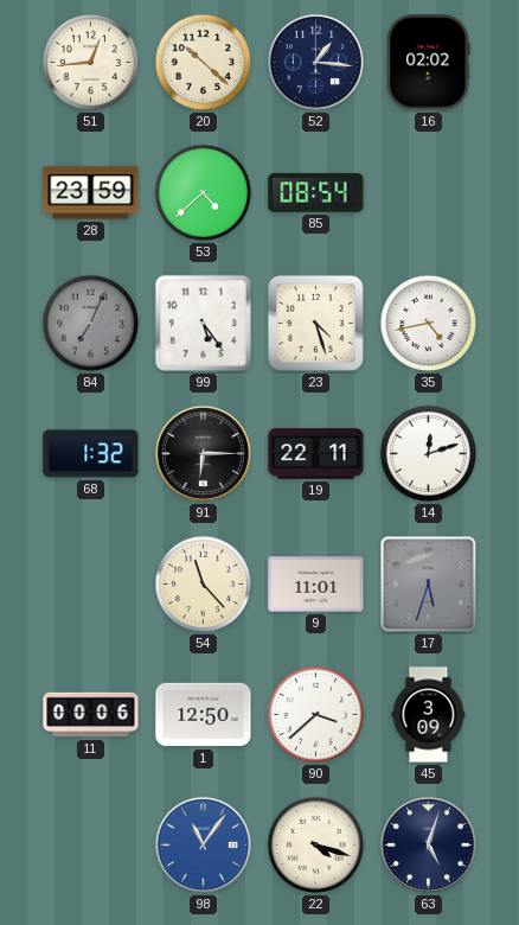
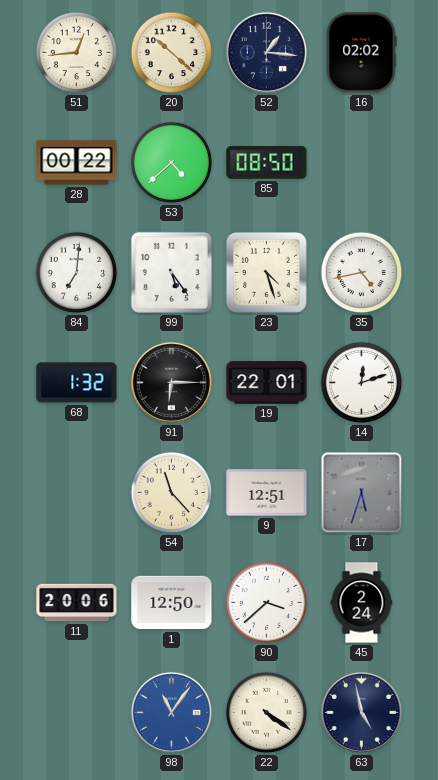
28: 23:59 -> 00:22
85: 08:54 -> 08:50
84: 7:04 -> 7:01
84 dial: grey -> white
19: 22:11 -> 22:01
9: 11:01 -> 12:51
11: 00:06 -> 20:06
45: 3:09 -> 2:24
22: 4:18 -> 4:21
63: 5:03 -> 4:58
